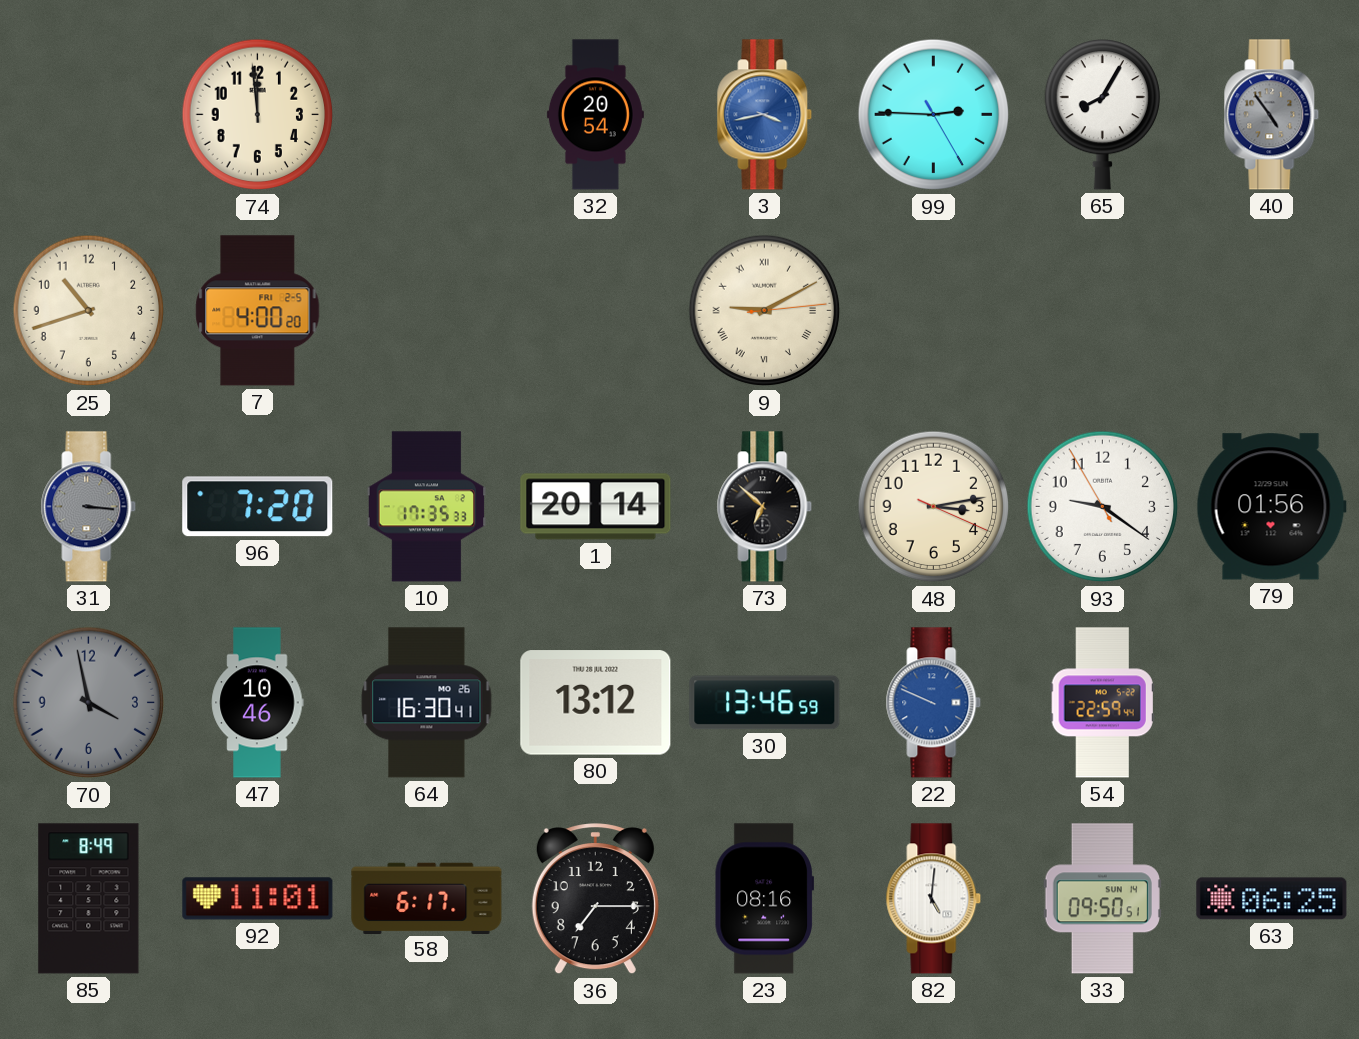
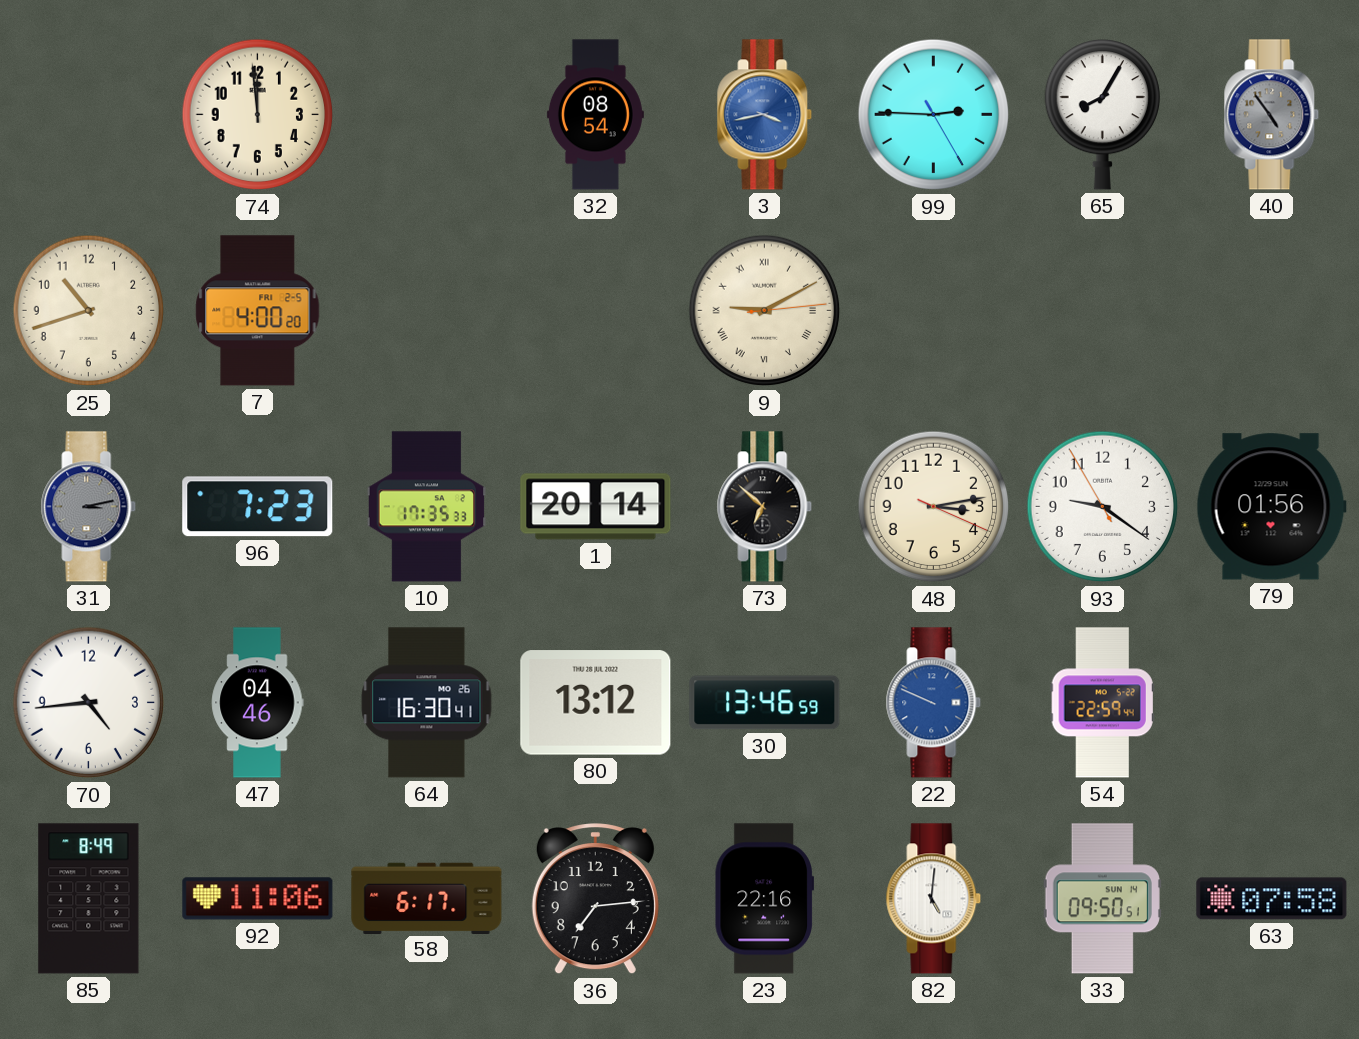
32: 20:54 -> 08:54
31: 3:16 -> 3:13
96: 7:20 -> 7:23
70: 3:58 -> 4:44
70 dial: grey -> white
47: 10:46 -> 04:46
92: 11:01 -> 11:06
36: 7:15 -> 7:14
23: 08:16 -> 22:16
63: 06:25 -> 07:58
